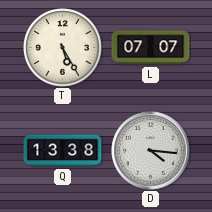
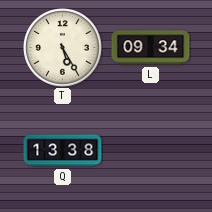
L: 07:07 -> 09:34
D: 4:16 -> none
